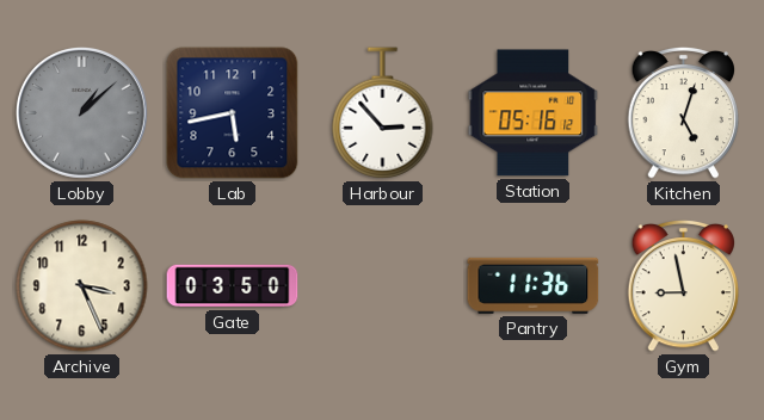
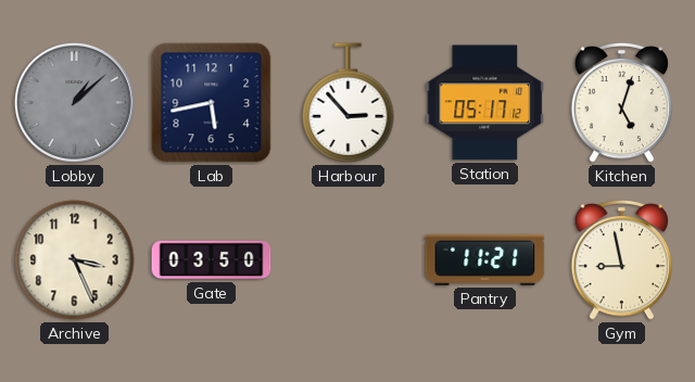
Station: 05:16 -> 05:17
Pantry: 11:36 -> 11:21
